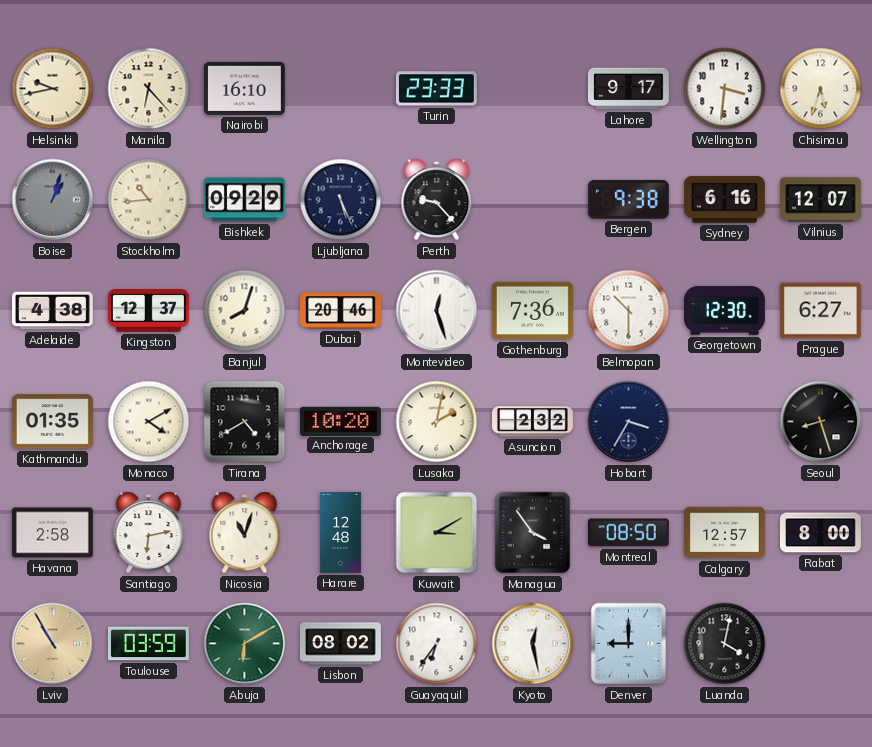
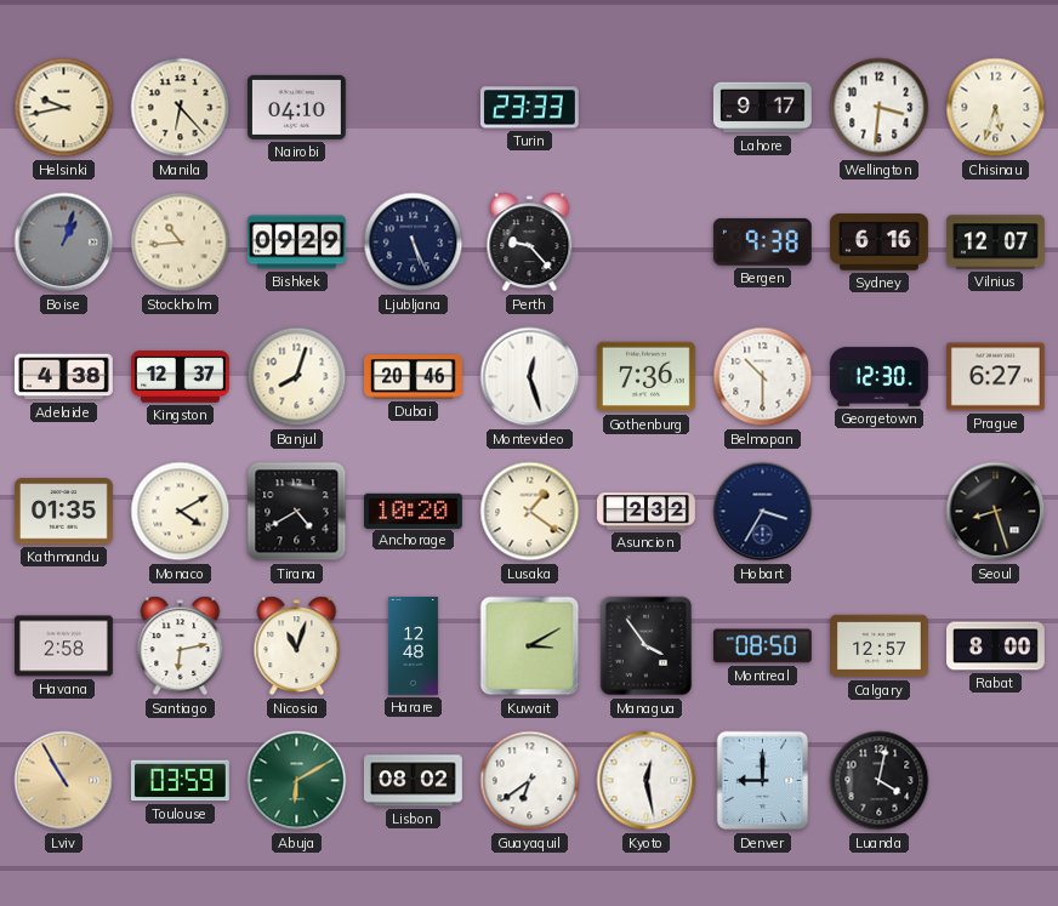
Nairobi: 16:10 -> 04:10
Lusaka: 2:02 -> 1:21
Guayaquil: 6:36 -> 6:39
